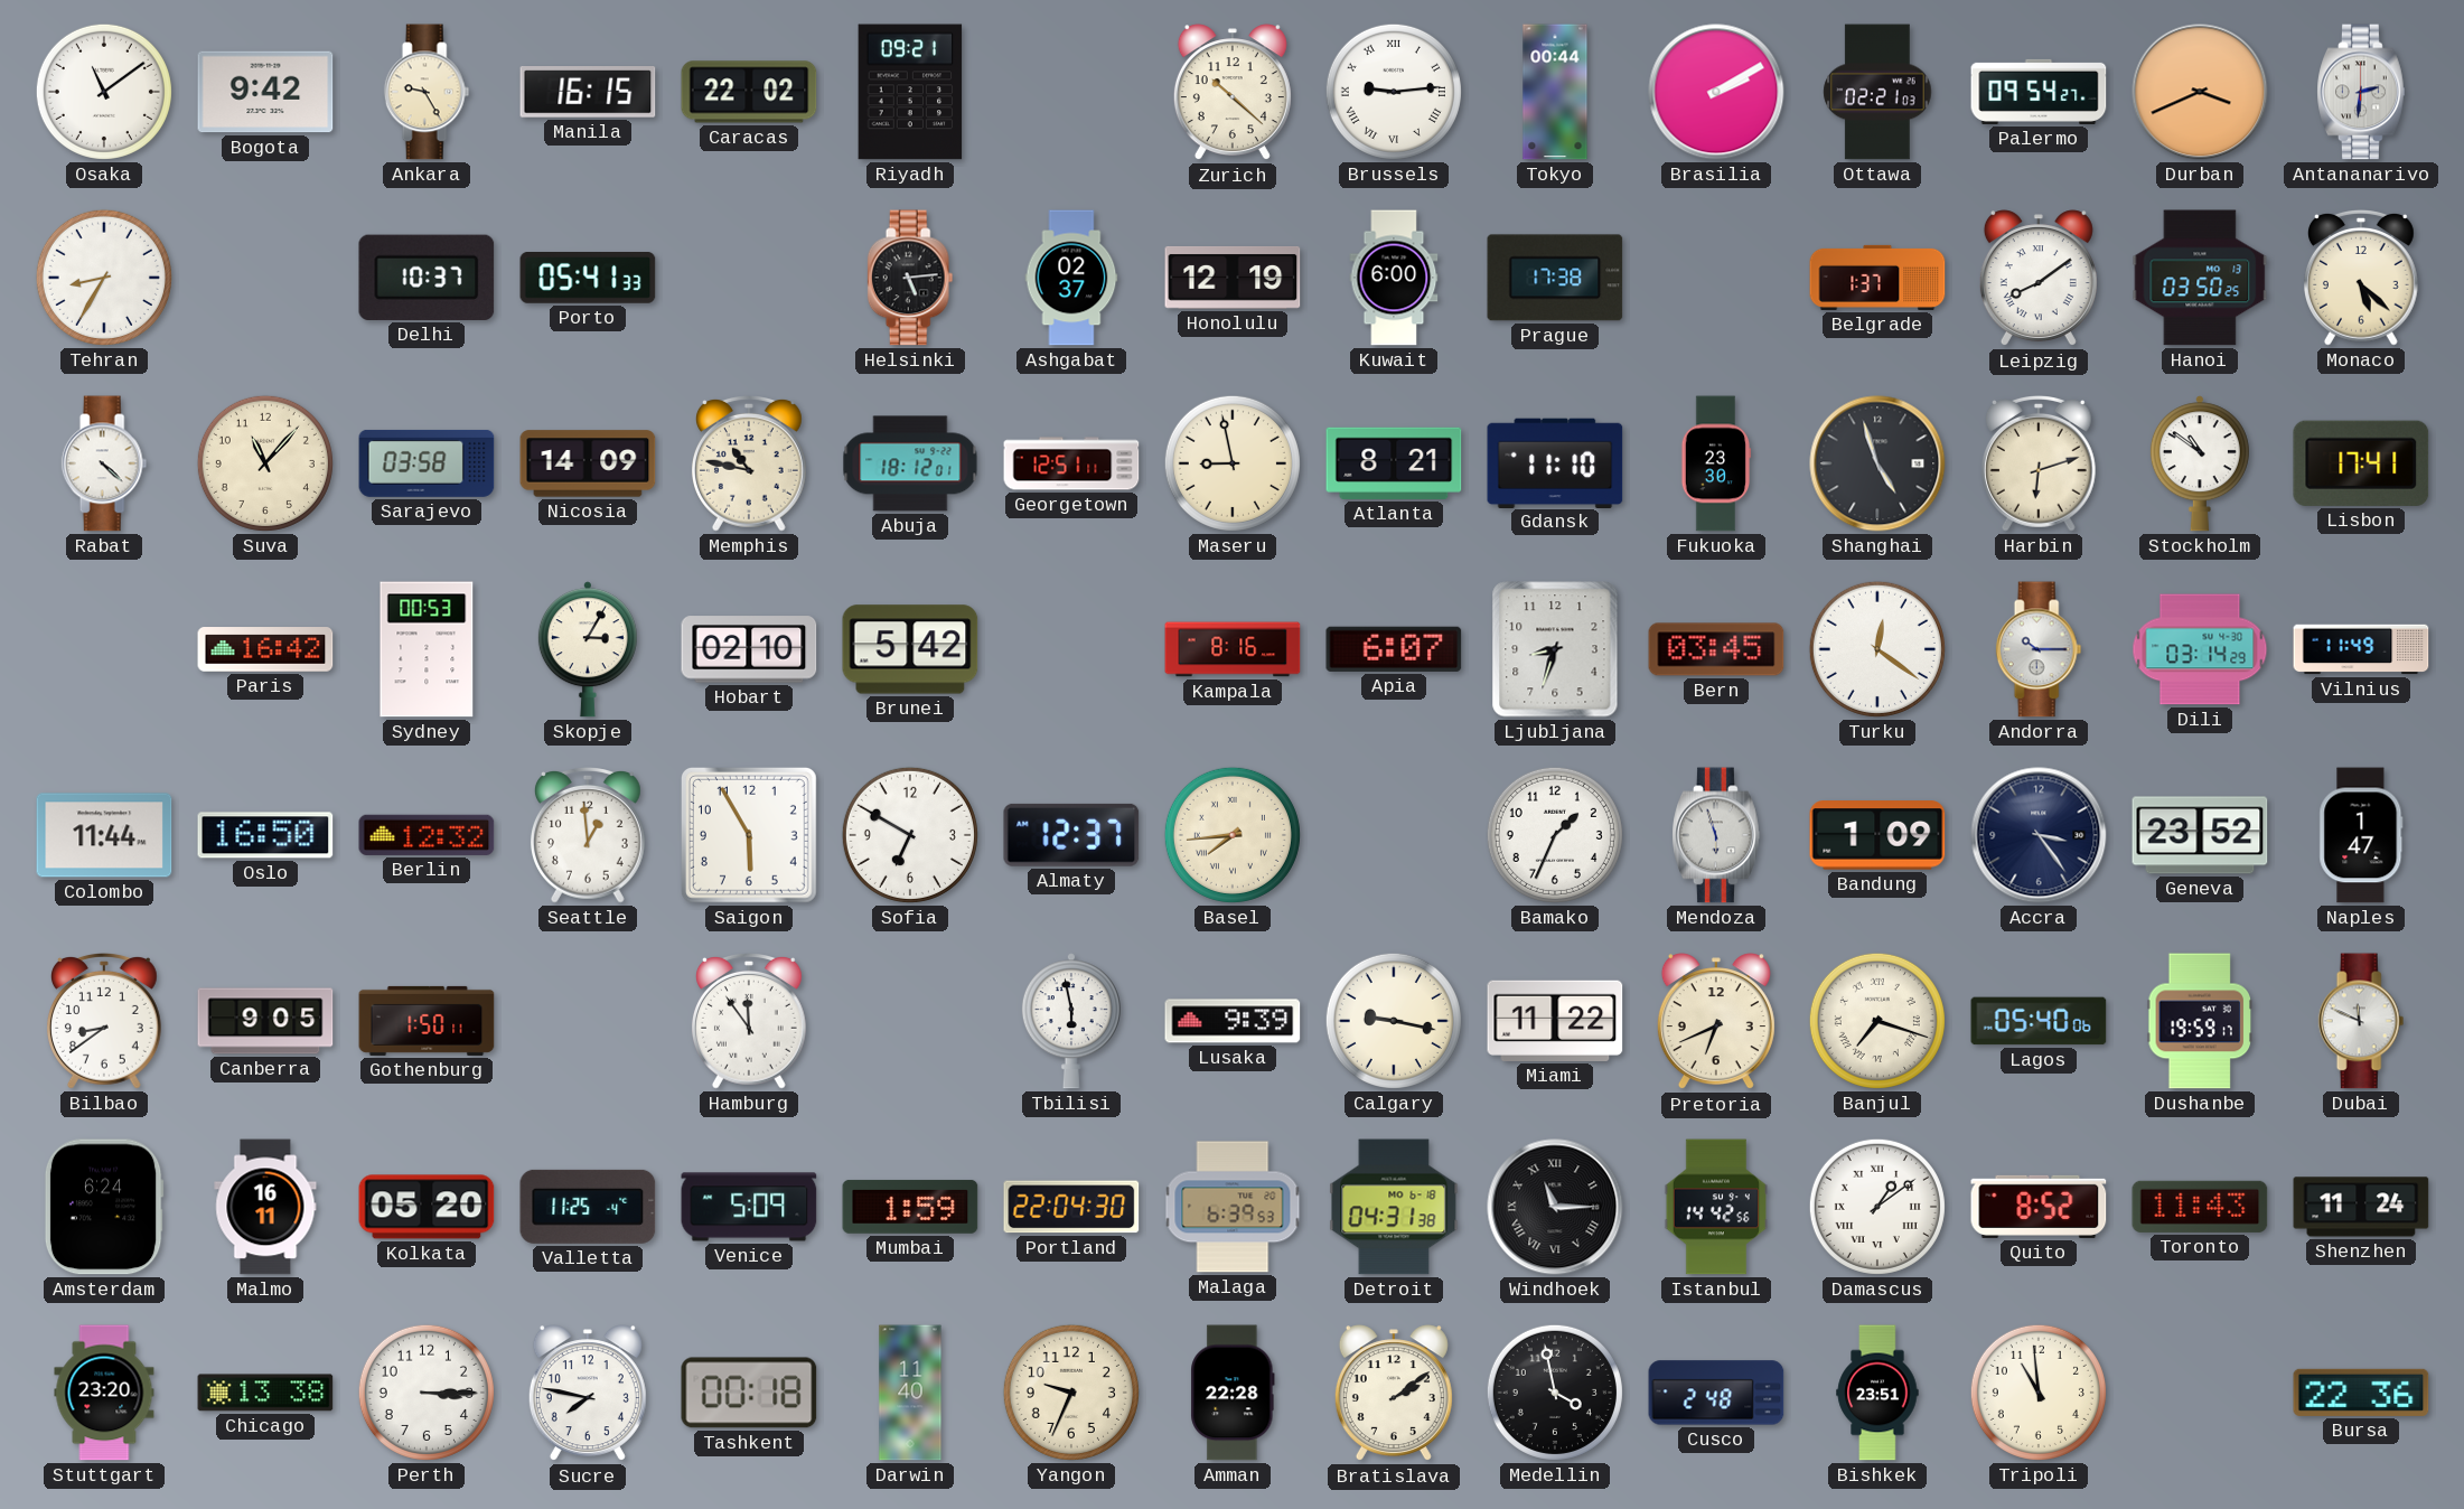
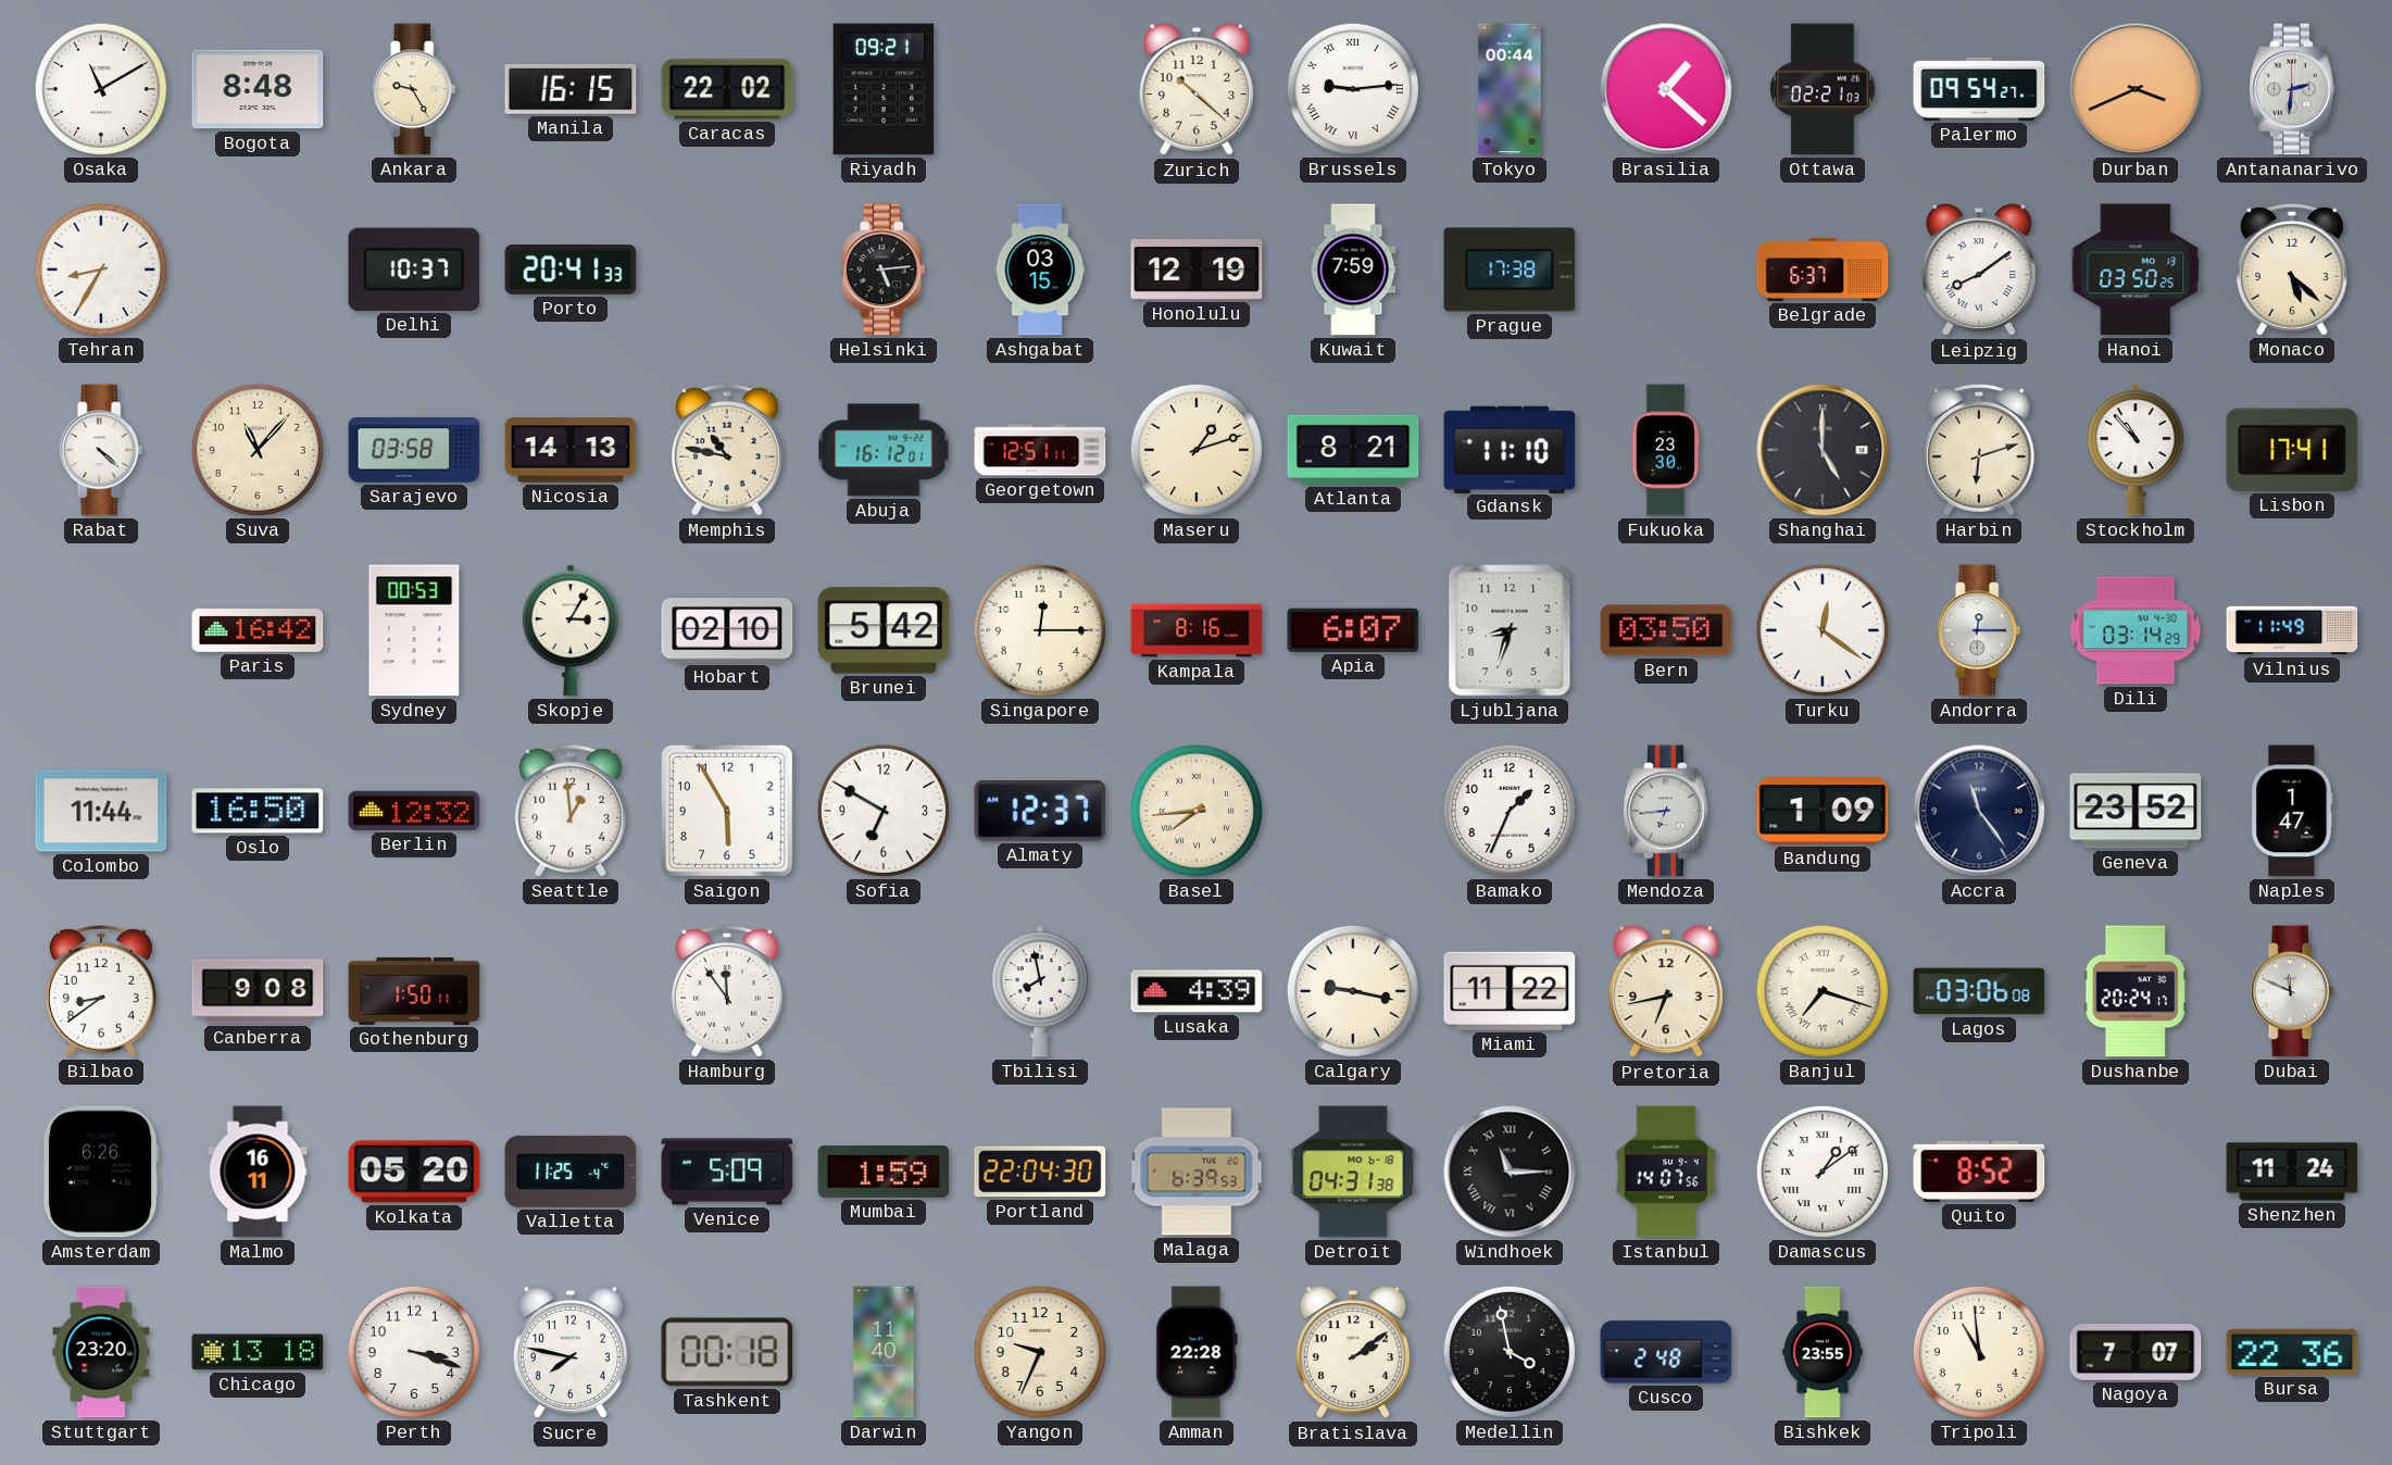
Osaka: 11:09 -> 11:10
Bogota: 9:42 -> 8:48
Brasilia: 2:10 -> 1:22
Porto: 05:41 -> 20:41
Ashgabat: 02:37 -> 03:15
Kuwait: 6:00 -> 7:59
Belgrade: 1:37 -> 6:37
Nicosia: 14:09 -> 14:13
Abuja: 18:12 -> 16:12
Maseru: 8:58 -> 1:12
Shanghai: 4:57 -> 5:00
Stockholm: 10:51 -> 10:53
Singapore: none -> 12:15
Bern: 03:45 -> 03:50
Andorra: 10:15 -> 12:15
Mendoza: 5:57 -> 6:44
Accra: 3:24 -> 11:24
Canberra: 9:05 -> 9:08
Tbilisi: 5:58 -> 7:58
Lusaka: 9:39 -> 4:39
Pretoria: 6:41 -> 6:43
Lagos: 05:40 -> 03:06
Dushanbe: 19:59 -> 20:24
Amsterdam: 6:24 -> 6:26
Istanbul: 14:42 -> 14:07
Toronto: 11:43 -> none
Chicago: 13:38 -> 13:18
Perth: 3:15 -> 3:18
Bishkek: 23:51 -> 23:55
Nagoya: none -> 7:07
